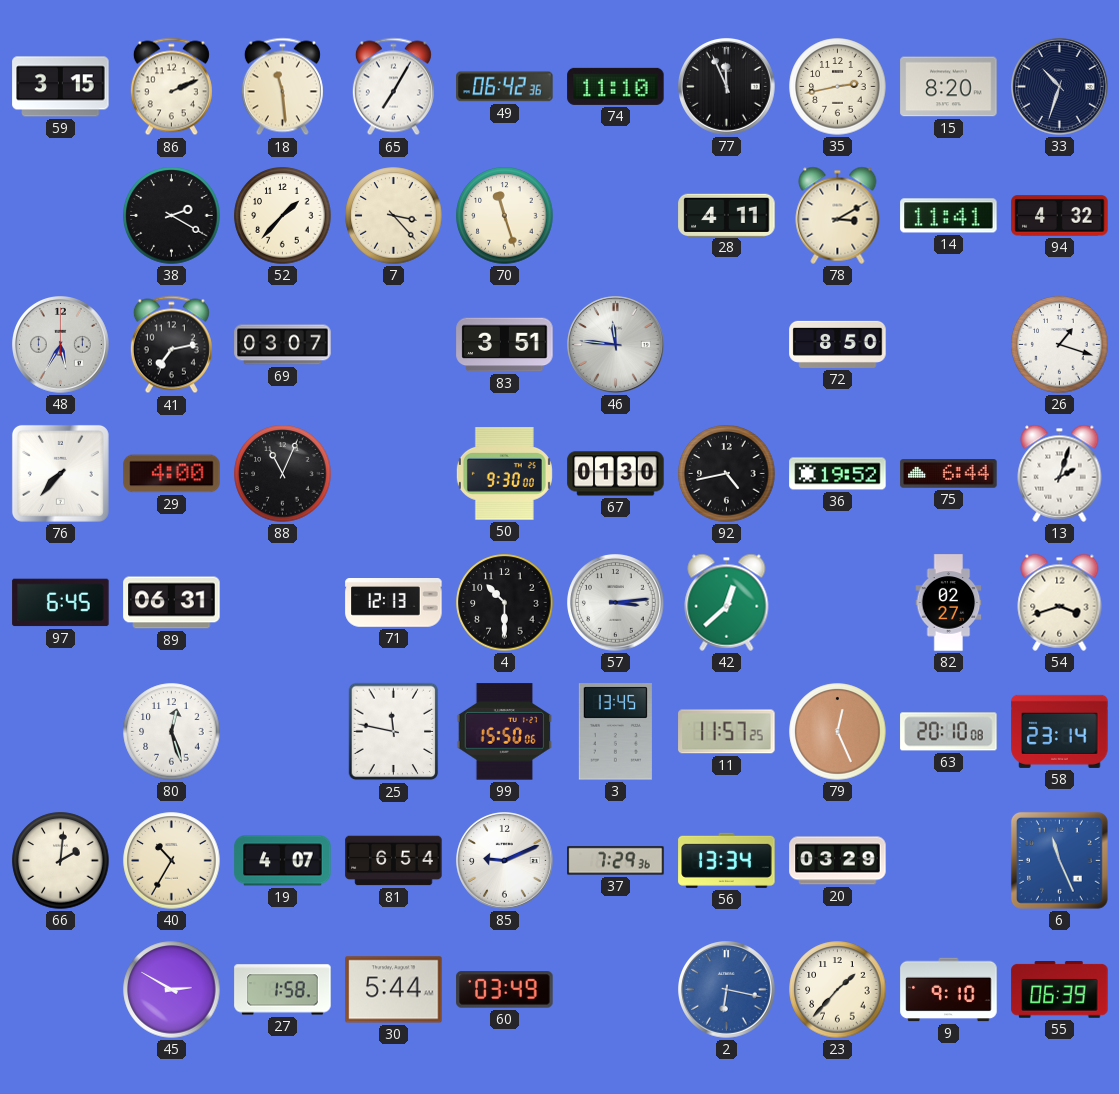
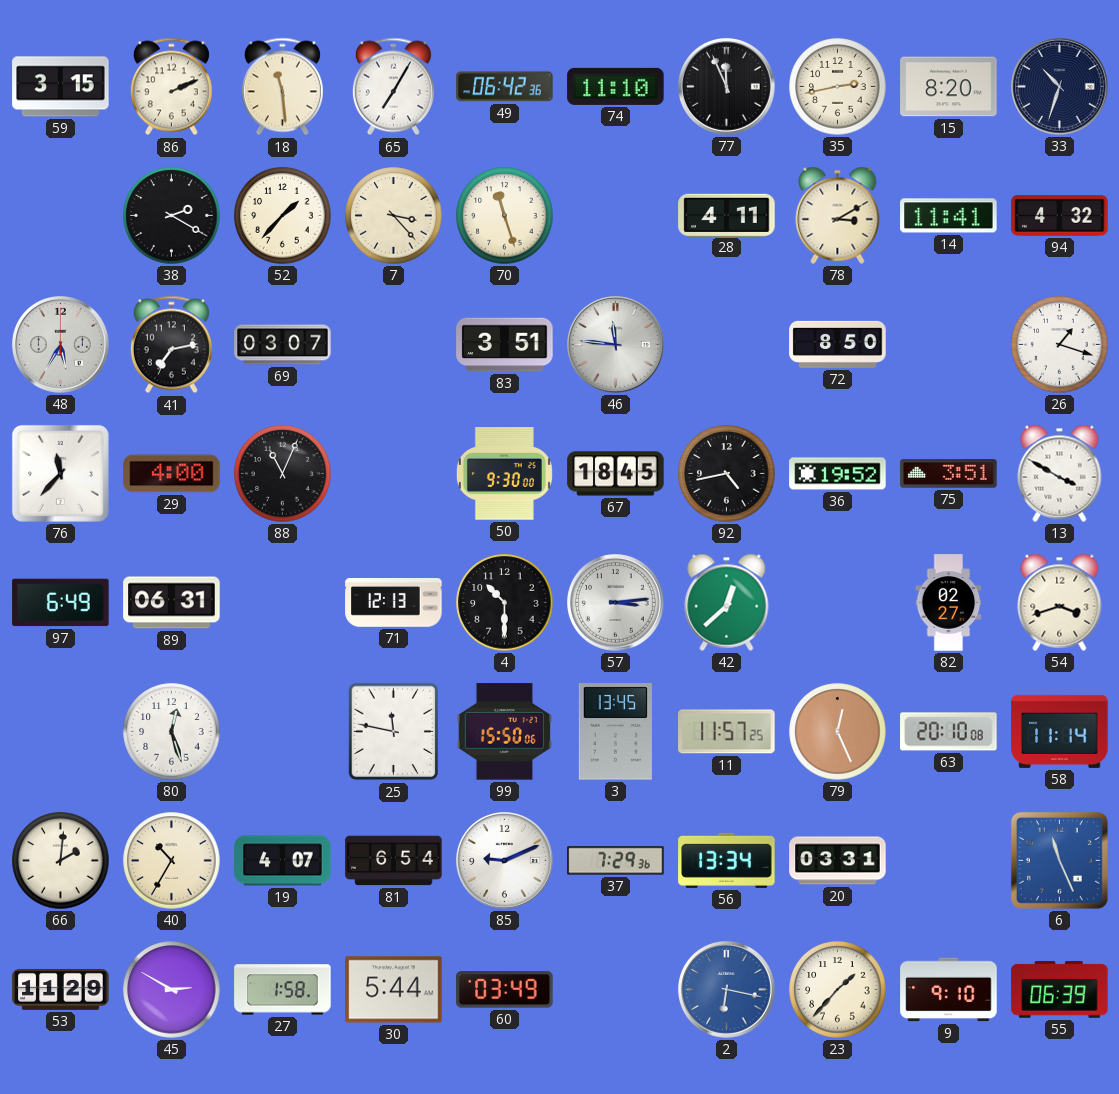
76: 7:37 -> 11:37
67: 01:30 -> 18:45
75: 6:44 -> 3:51
13: 2:03 -> 3:50
97: 6:45 -> 6:49
58: 23:14 -> 11:14
20: 03:29 -> 03:31
53: none -> 11:29
